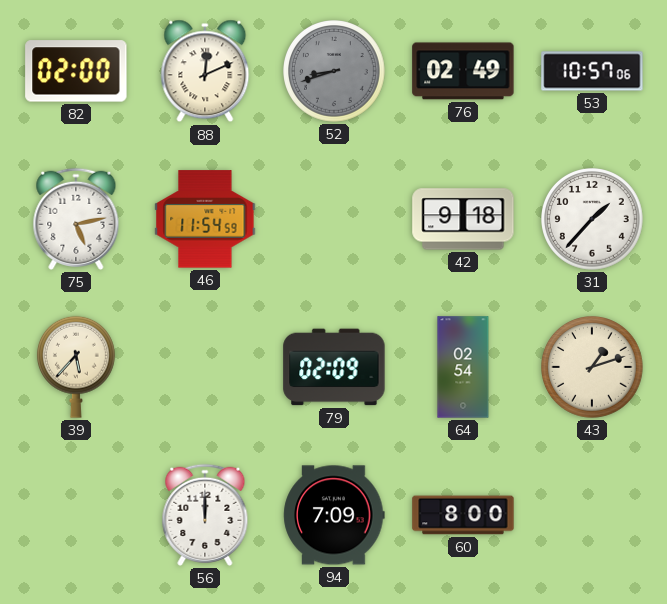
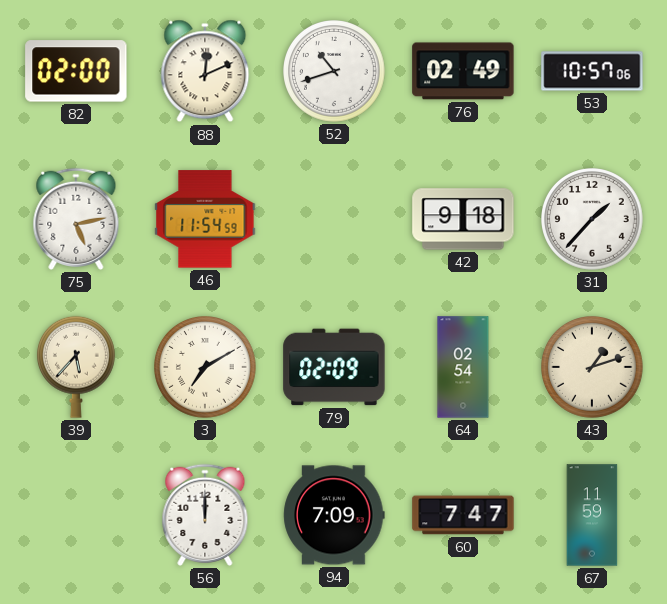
52: 8:42 -> 10:42
52 dial: grey -> white
3: none -> 7:10
60: 8:00 -> 7:47
67: none -> 11:59
